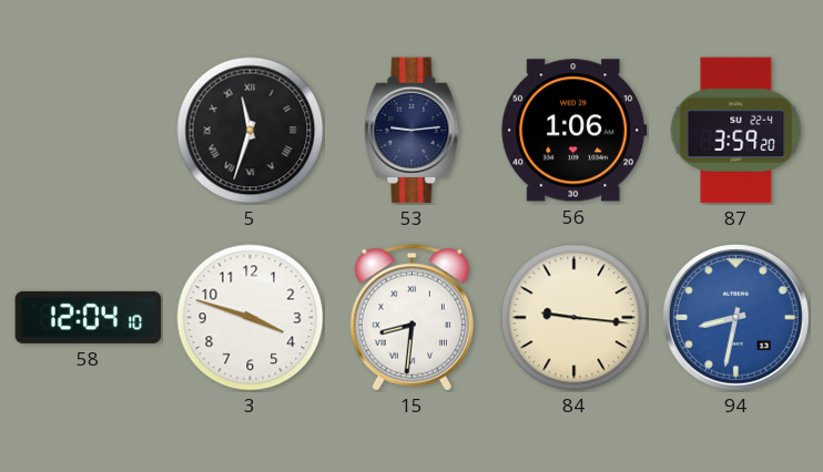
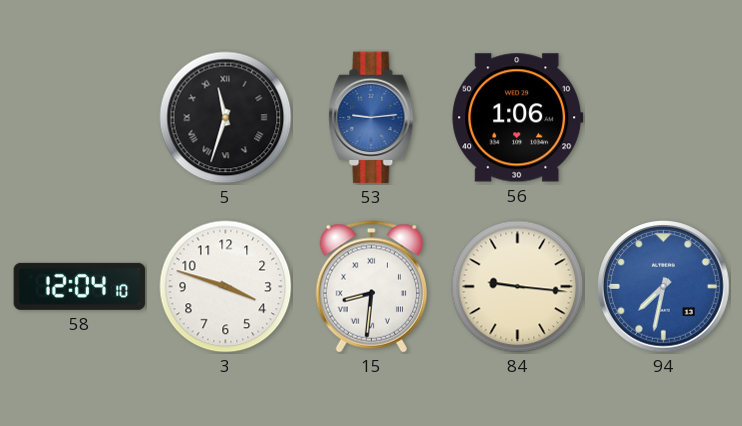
53 dial: navy -> blue
87: 3:59 -> none
94: 8:32 -> 7:32
